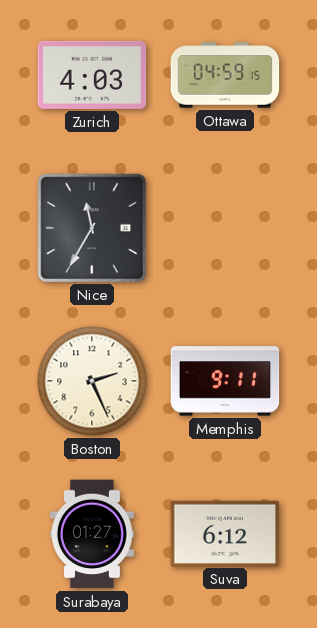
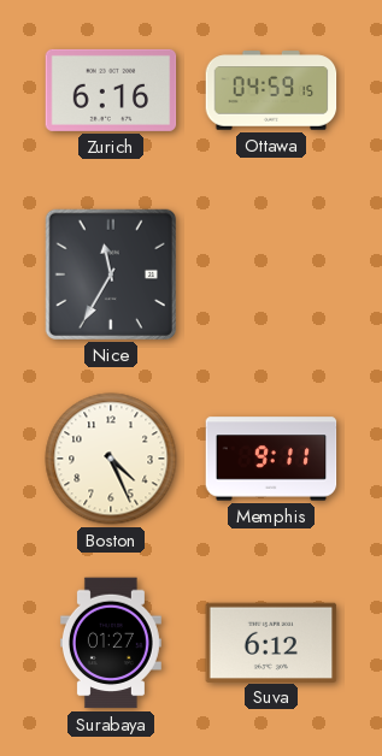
Zurich: 4:03 -> 6:16
Boston: 2:26 -> 4:26
